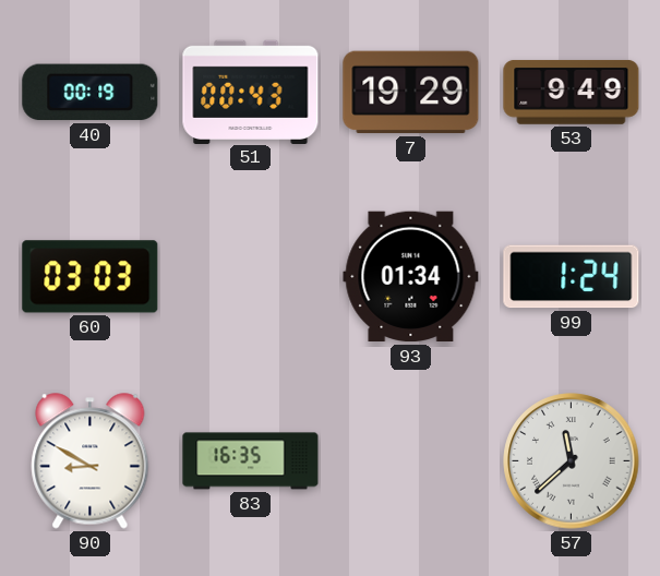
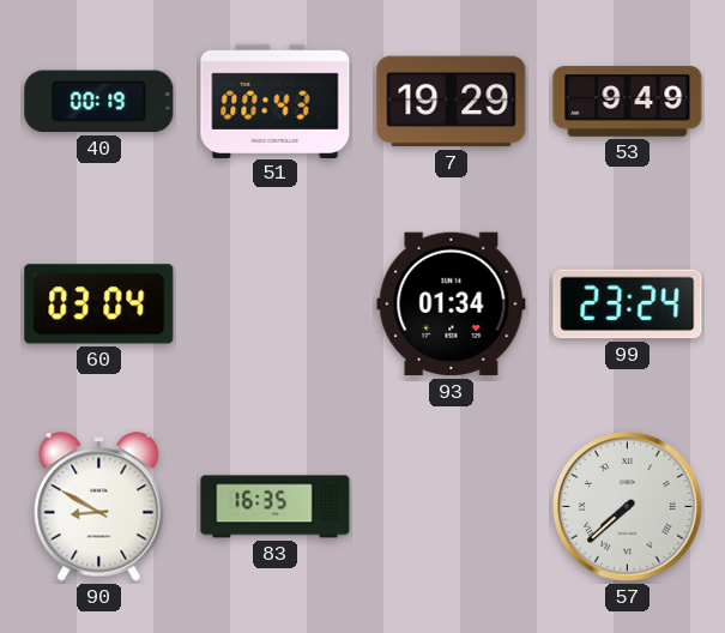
60: 03:03 -> 03:04
99: 1:24 -> 23:24
57: 11:38 -> 7:38
